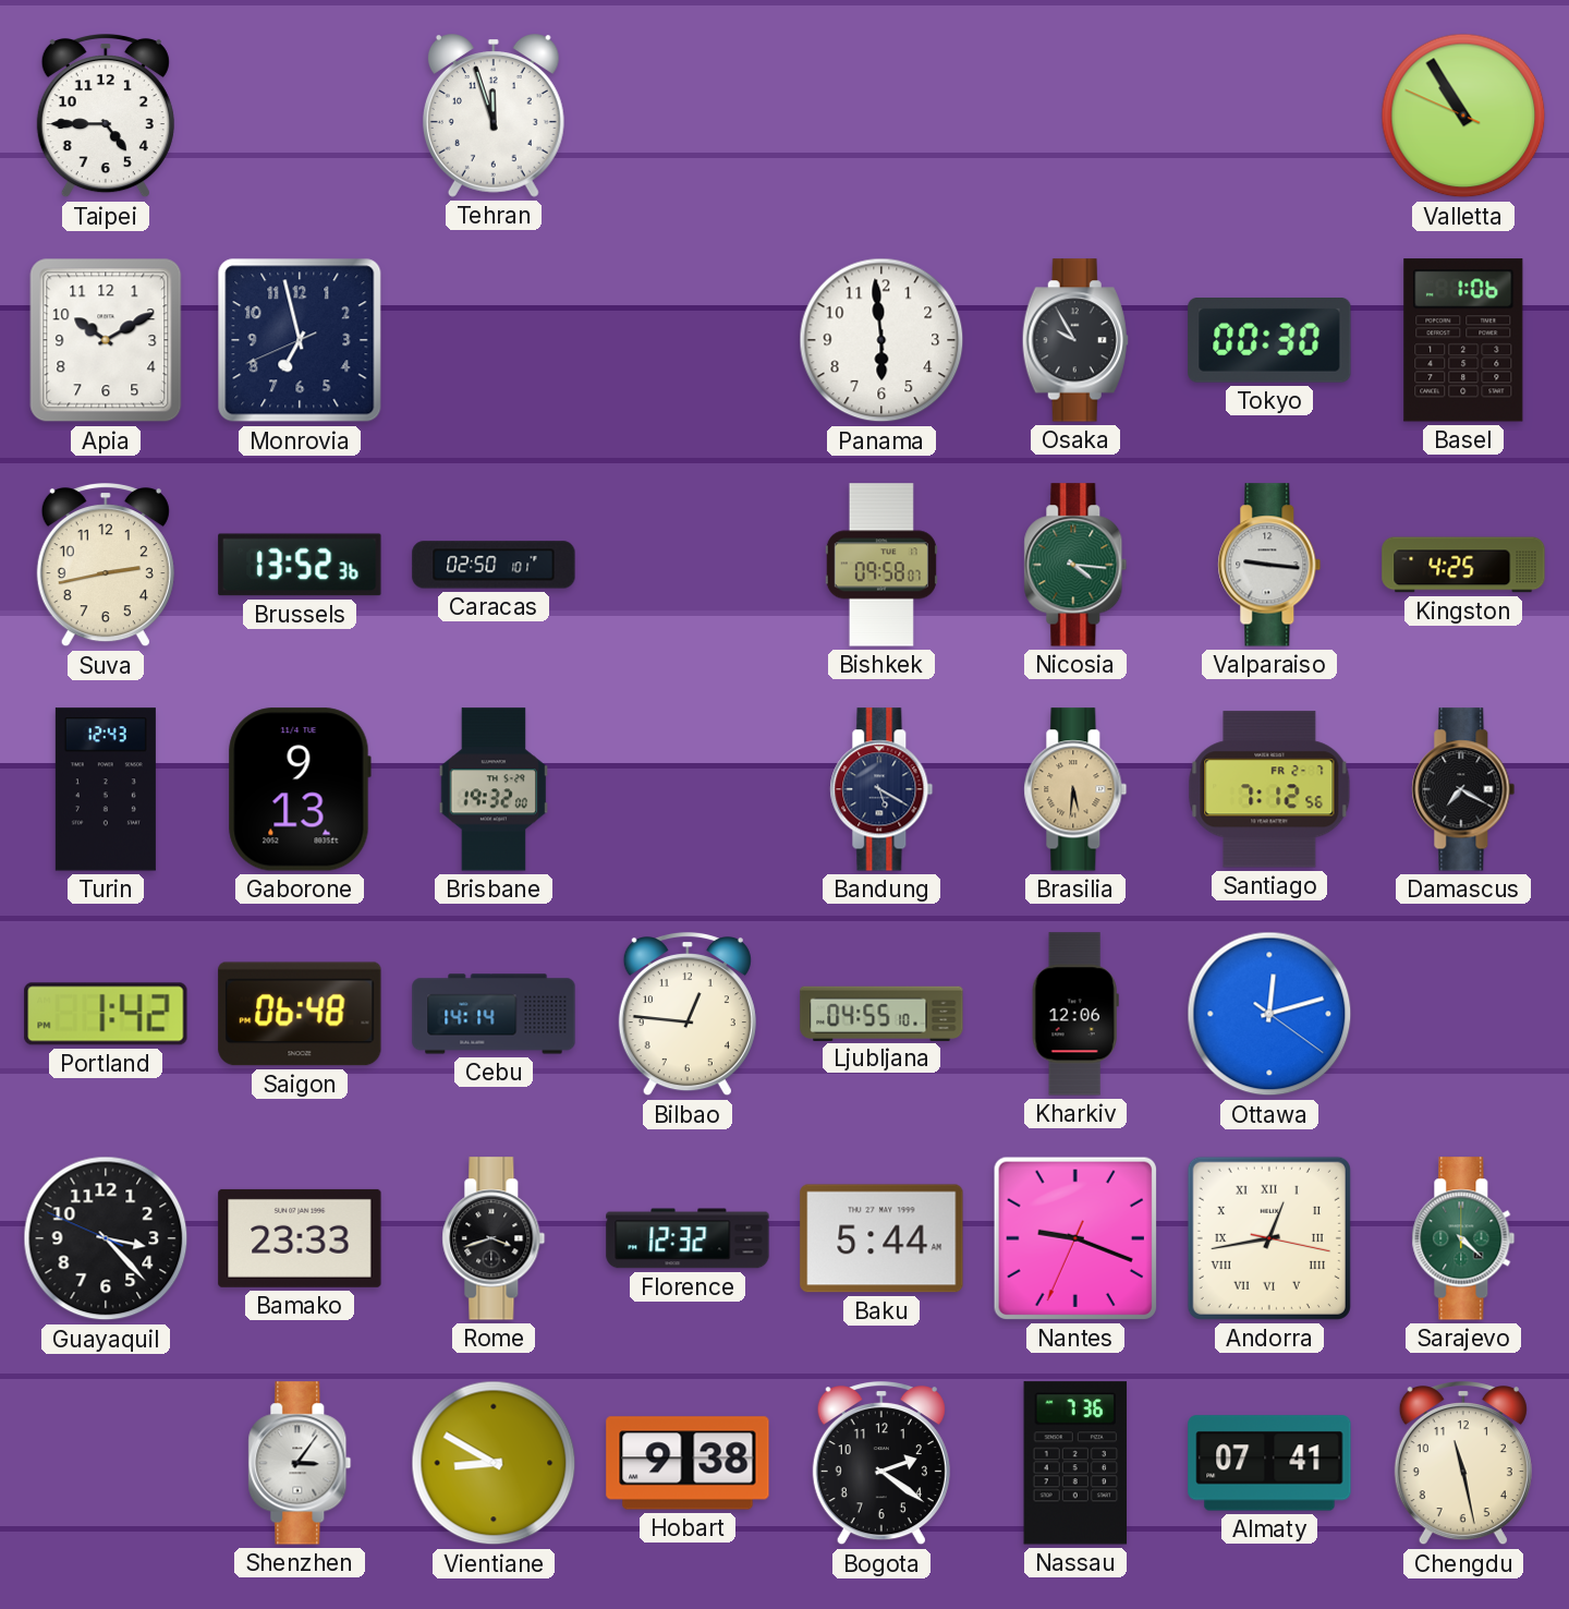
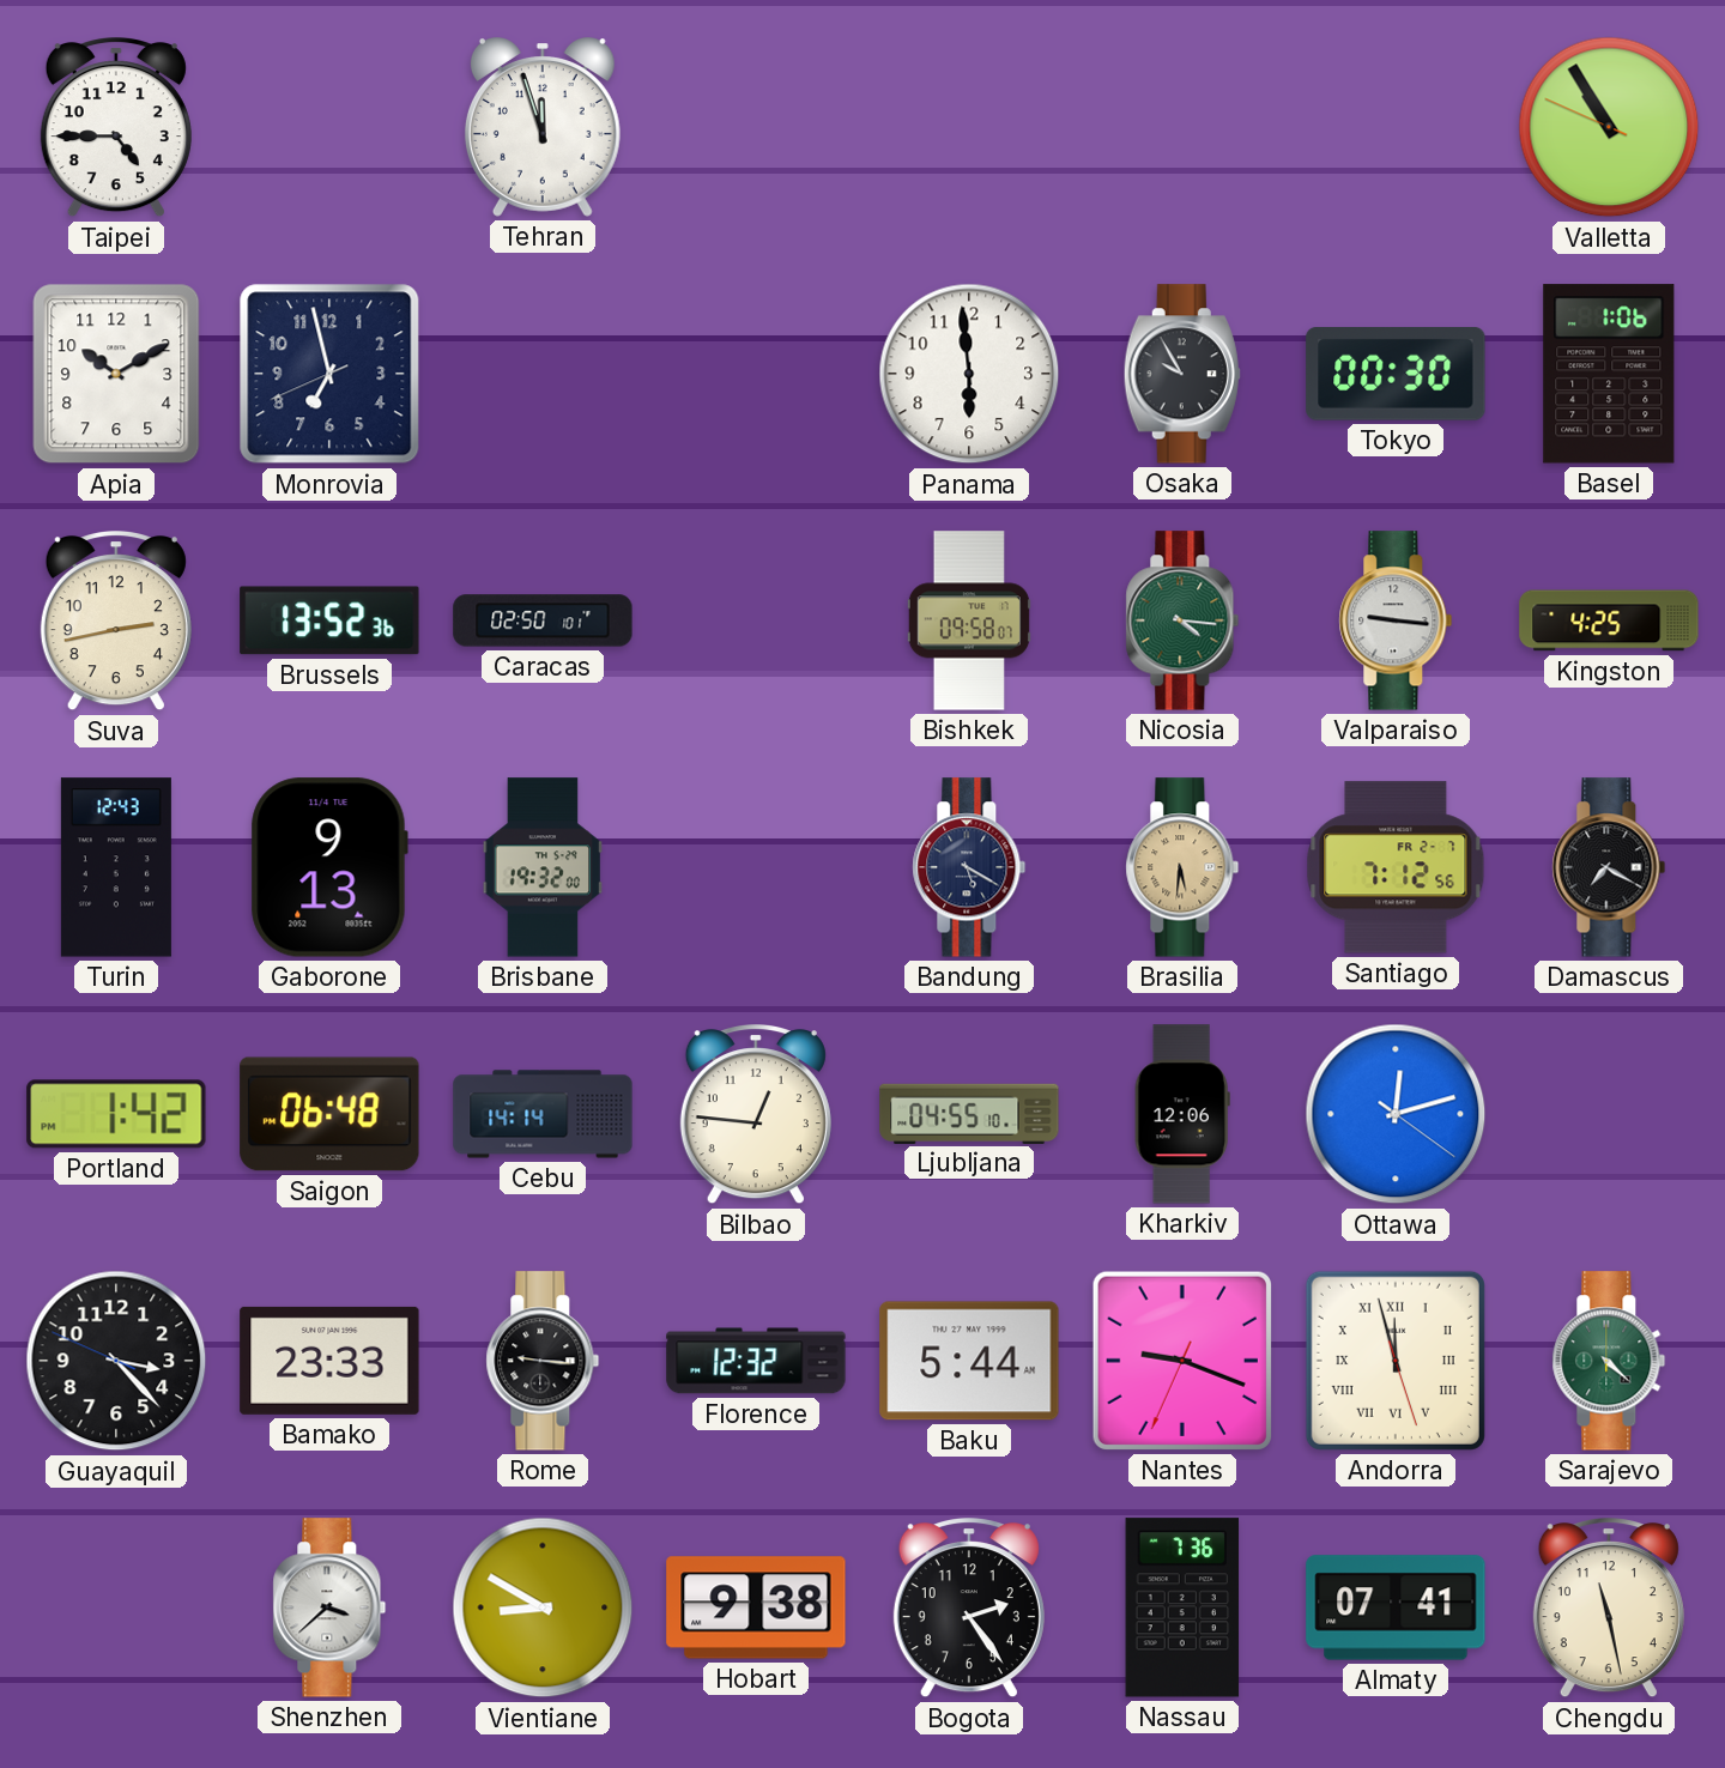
Rome: 3:42 -> 9:16
Andorra: 12:43 -> 11:57
Shenzhen: 3:06 -> 3:38
Bogota: 2:21 -> 2:24
